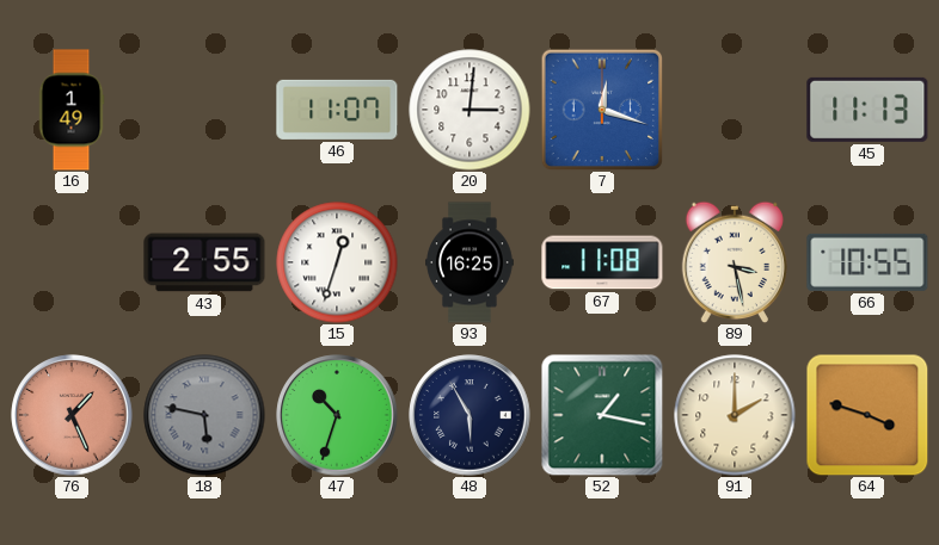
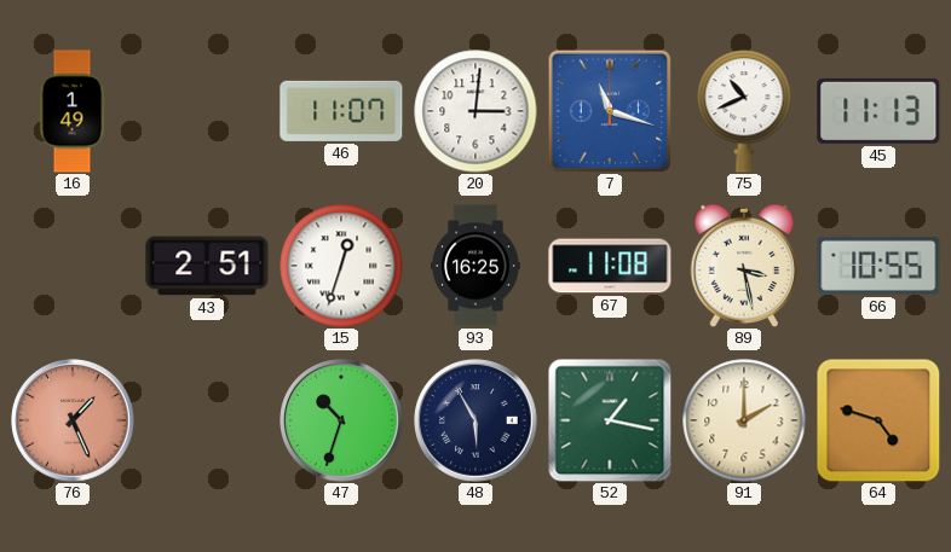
7: 12:18 -> 11:18
75: none -> 10:41
43: 2:55 -> 2:51
18: 5:47 -> none
64: 3:48 -> 4:48
